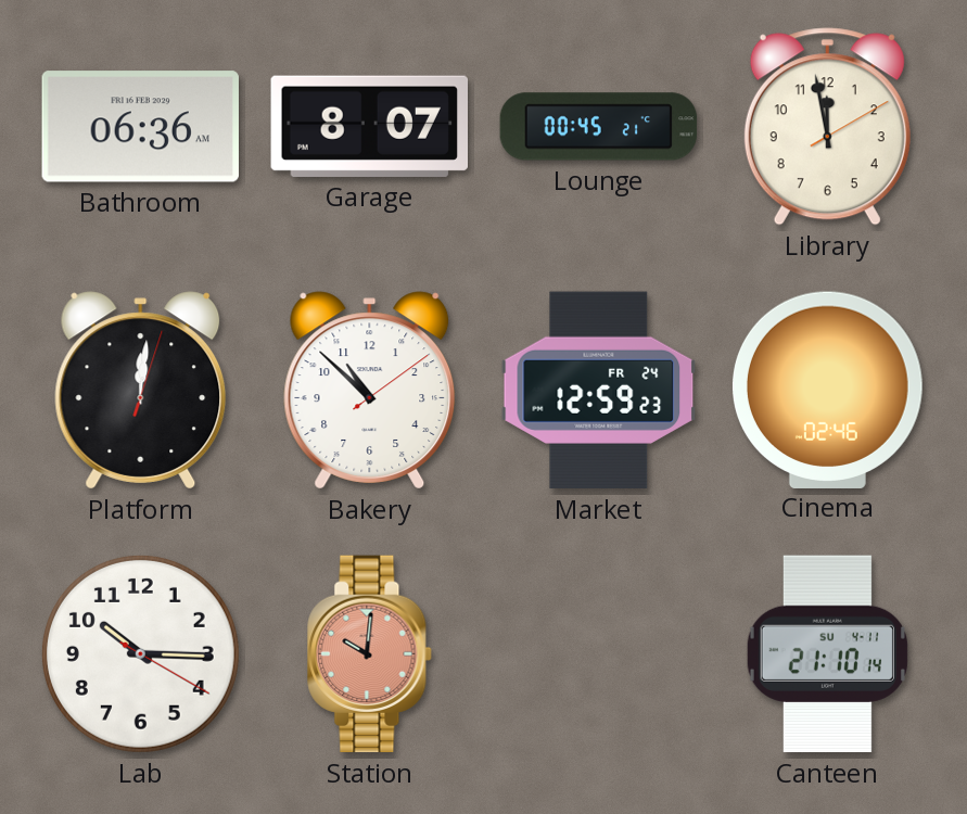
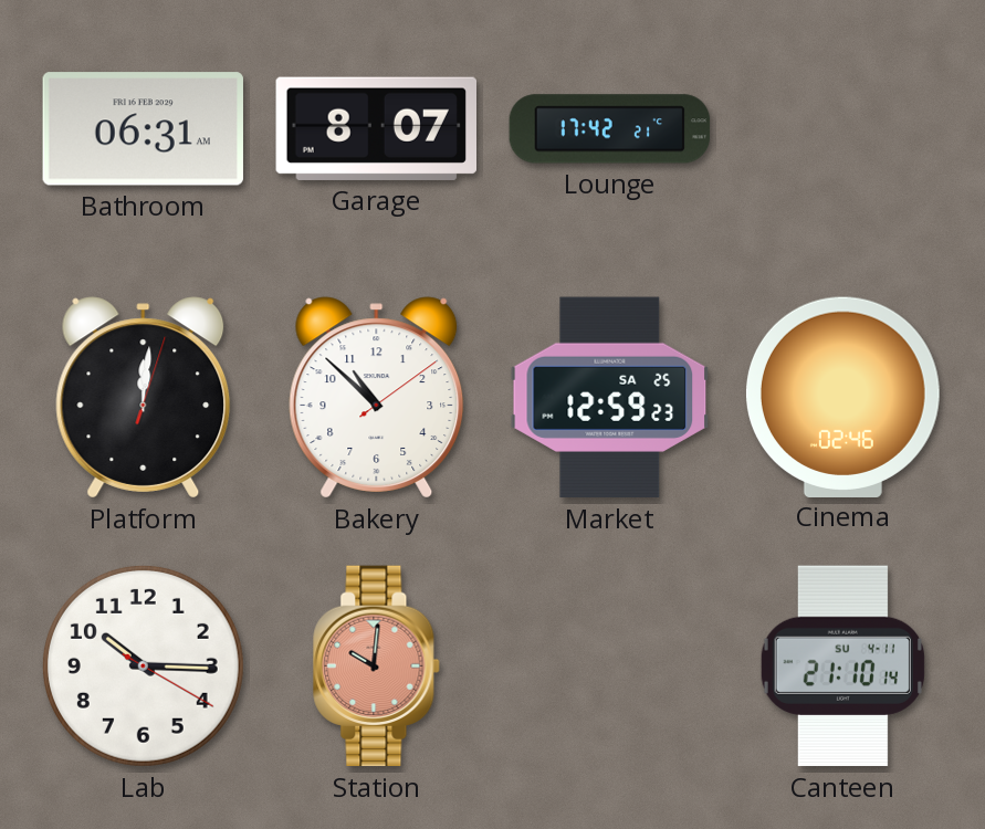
Bathroom: 06:36 -> 06:31
Lounge: 00:45 -> 17:42
Library: 11:58 -> none
Market date: FR 24 -> SA 25
